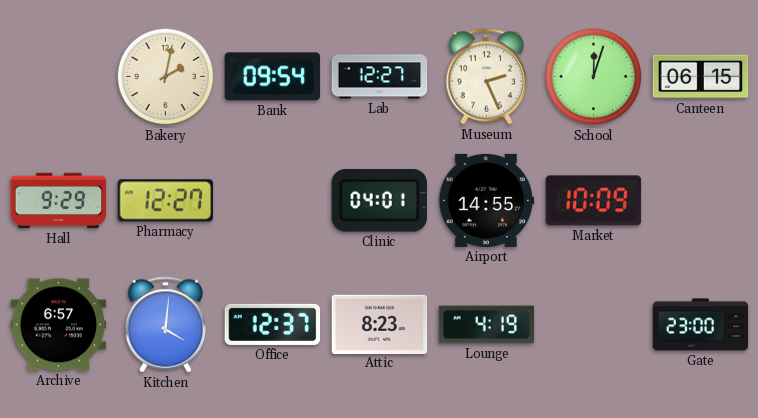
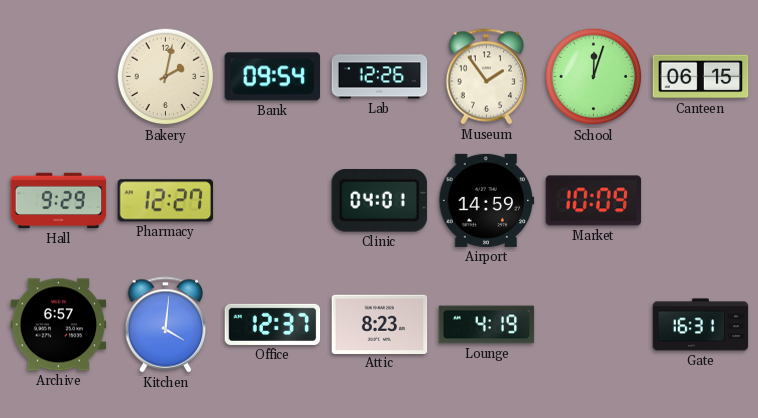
Lab: 12:27 -> 12:26
Museum: 2:26 -> 1:54
Airport: 14:55 -> 14:59
Gate: 23:00 -> 16:31
